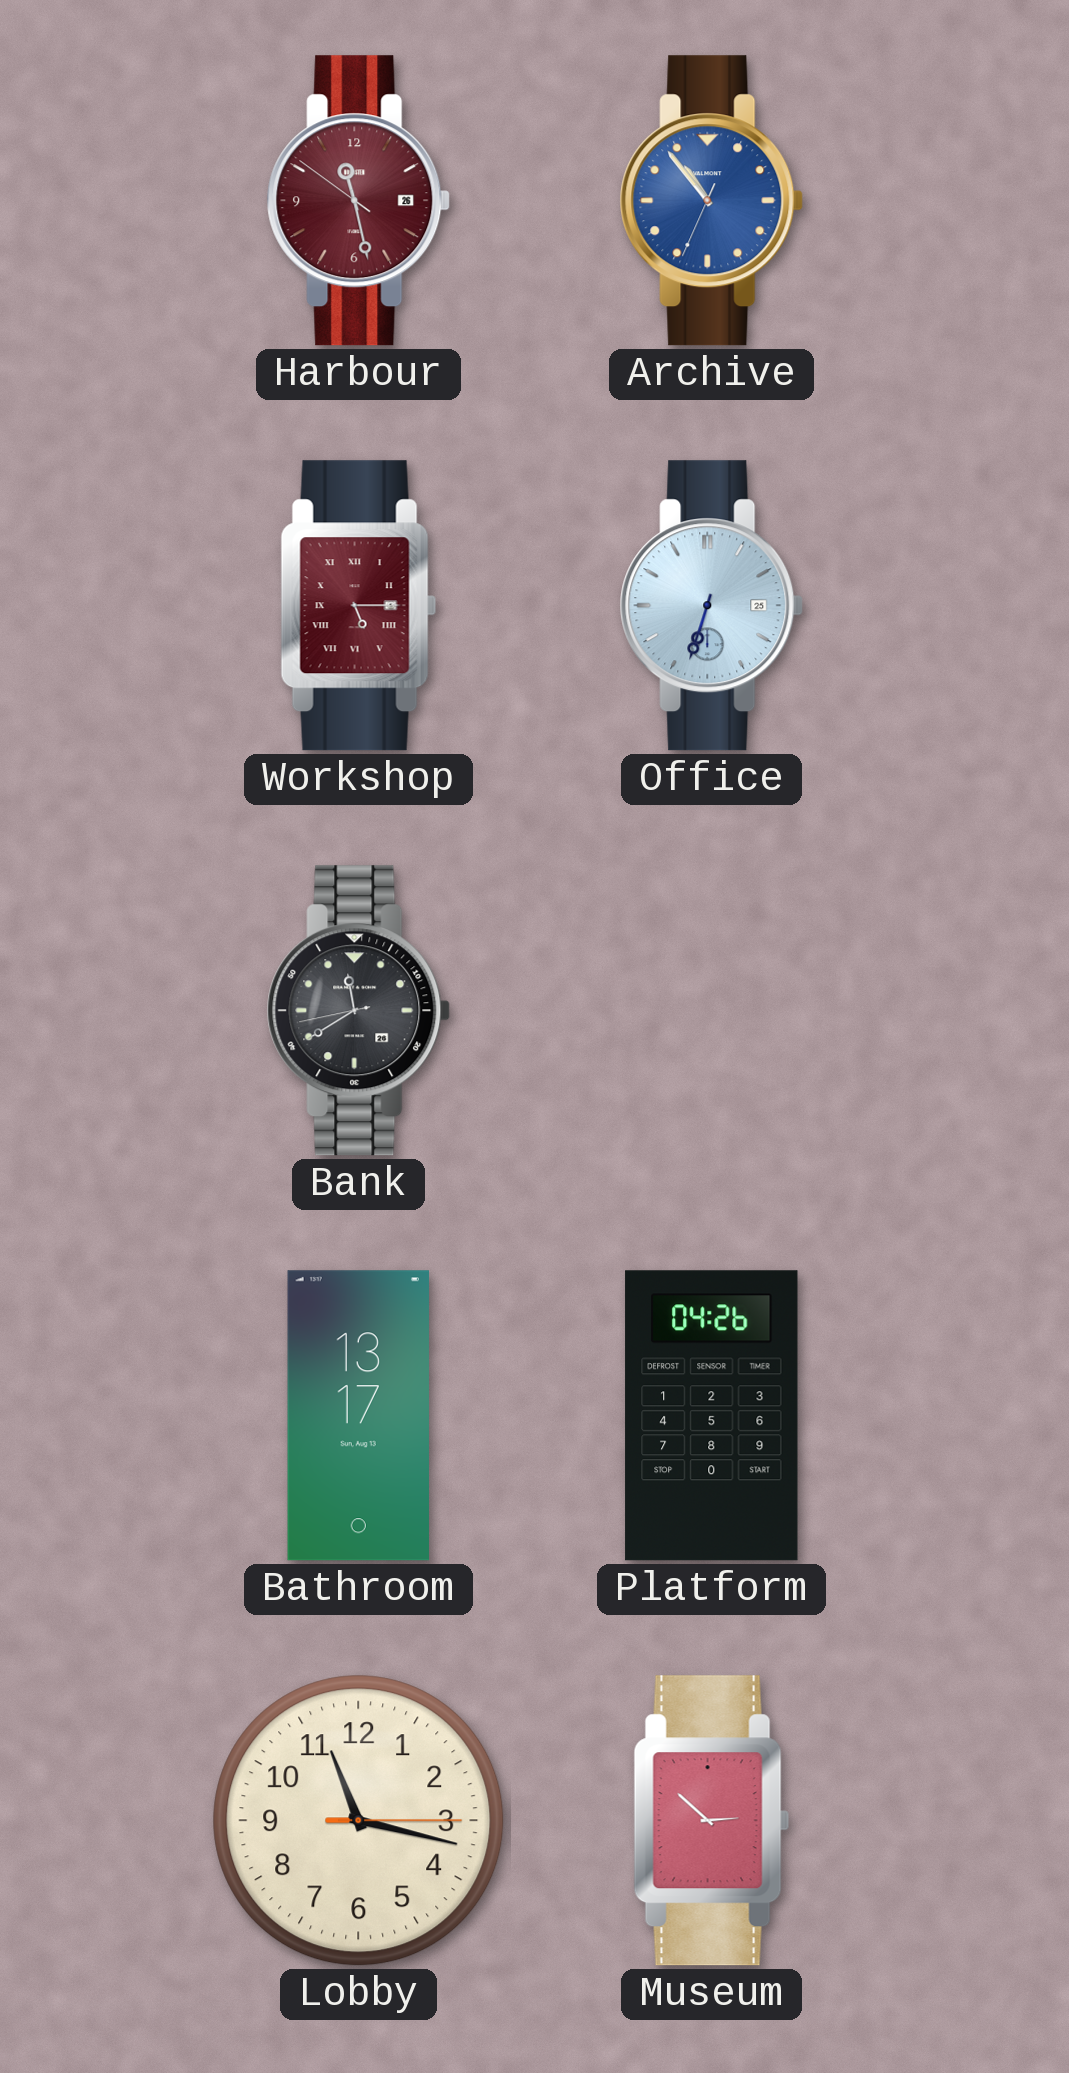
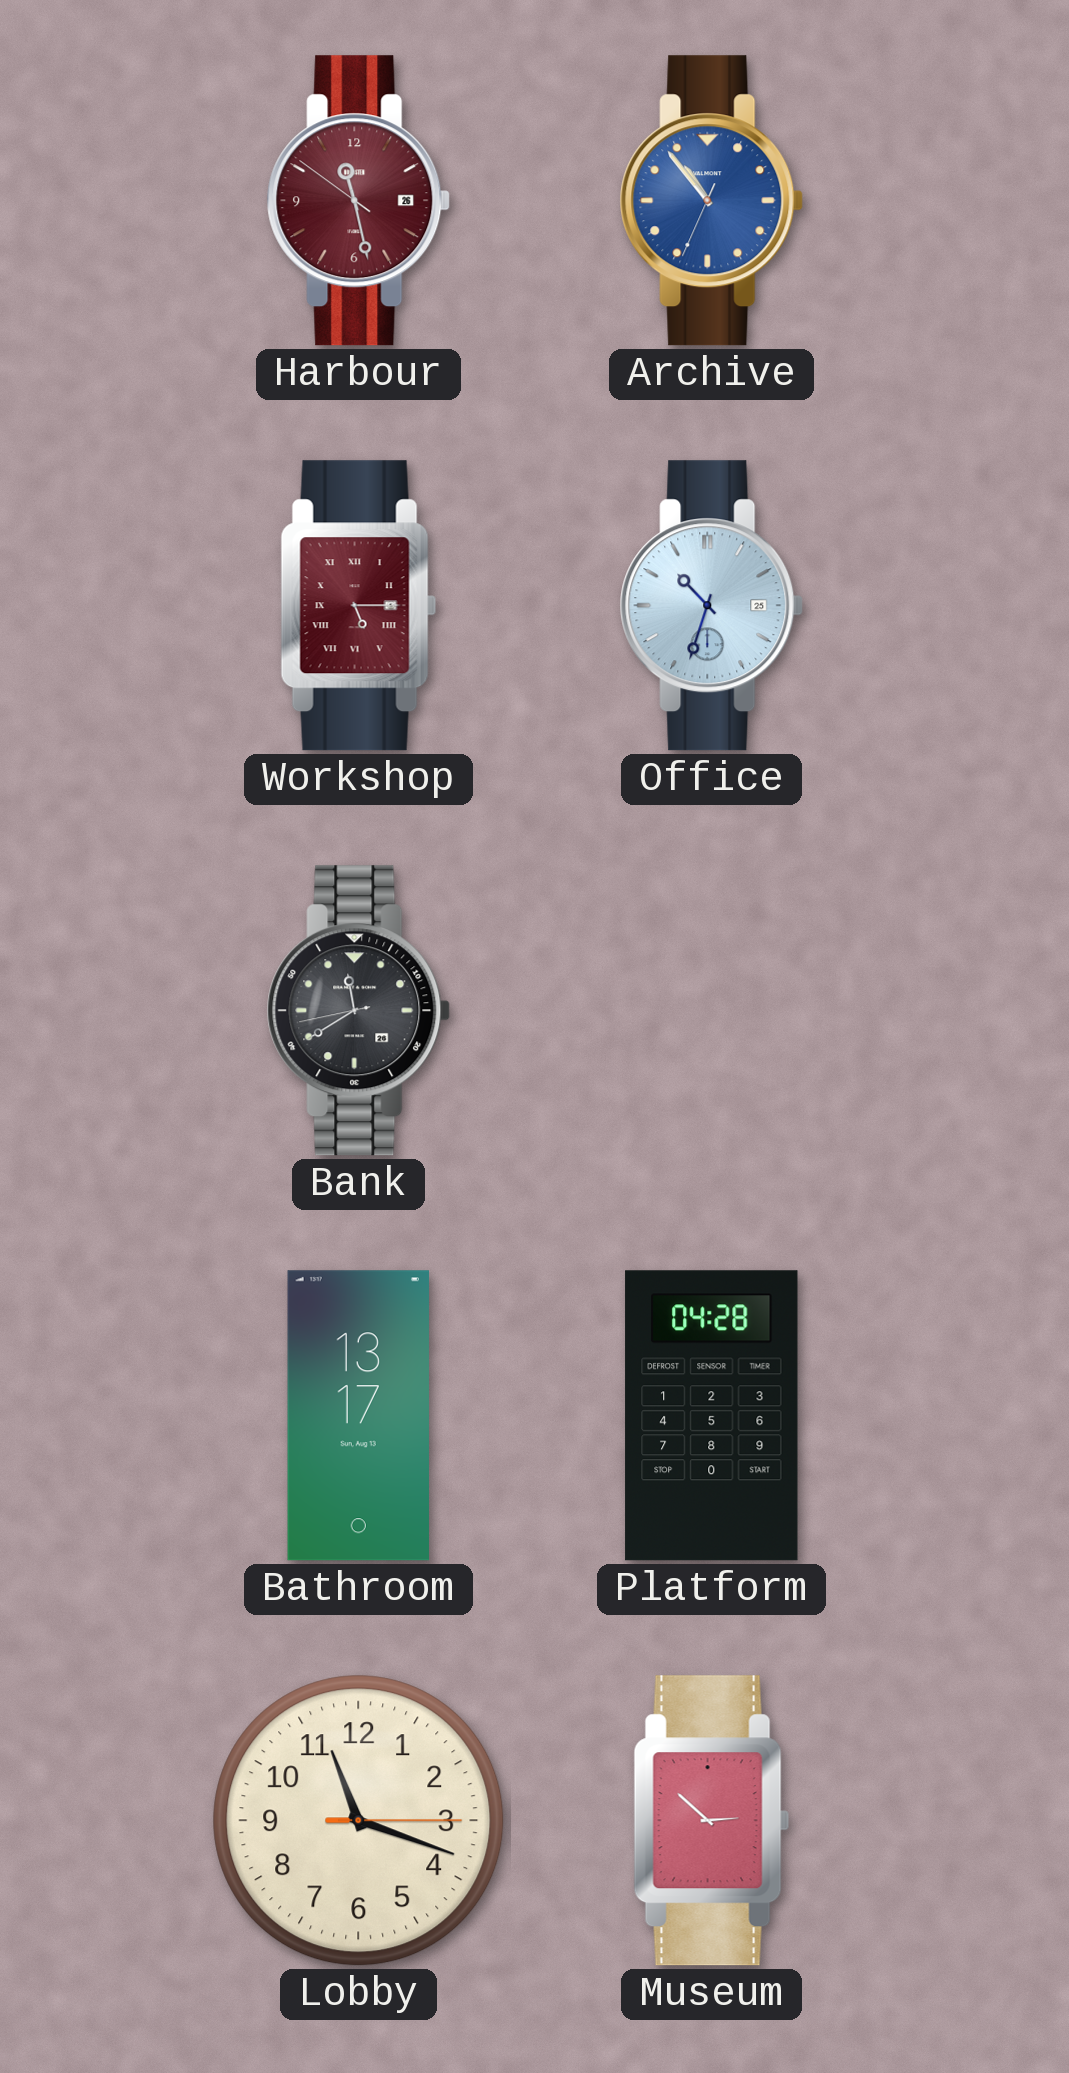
Office: 6:33 -> 10:33
Platform: 04:26 -> 04:28
Lobby: 11:17 -> 11:18
